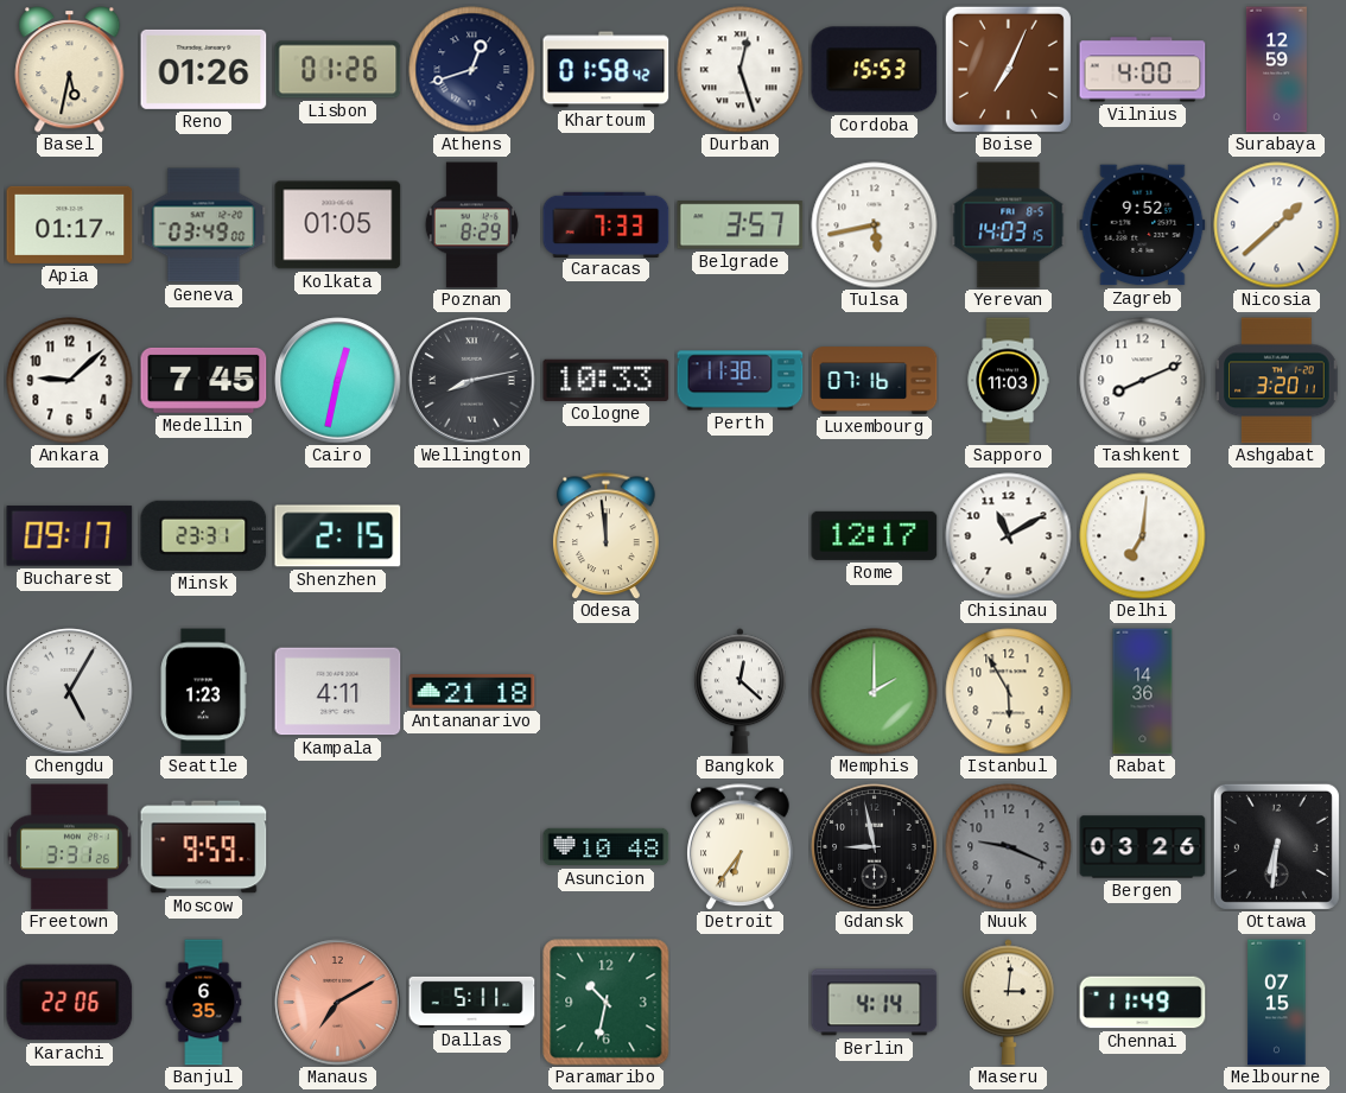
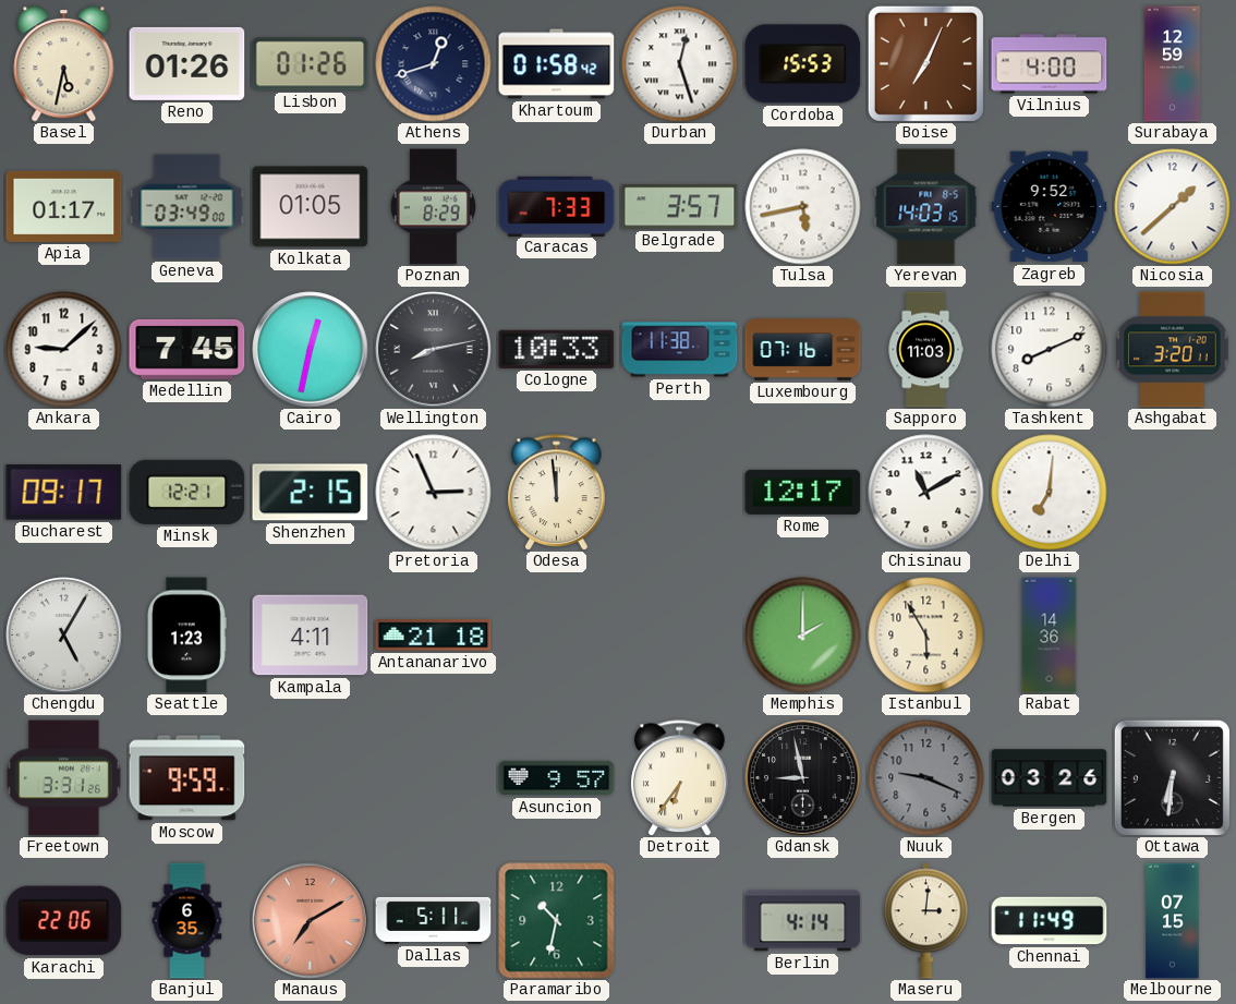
Minsk: 23:31 -> 12:21
Pretoria: none -> 2:56
Bangkok: 12:22 -> none
Asuncion: 10:48 -> 9:57
